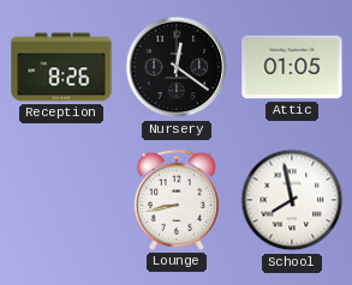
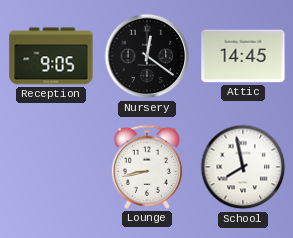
Reception: 8:26 -> 9:05
Attic: 01:05 -> 14:45
